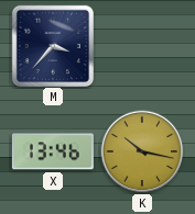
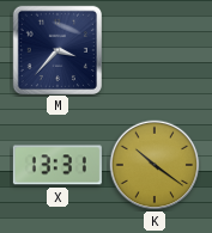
X: 13:46 -> 13:31
K: 10:17 -> 10:21
